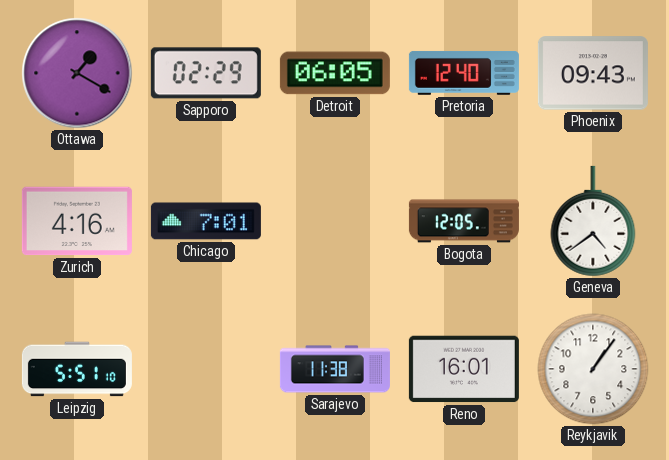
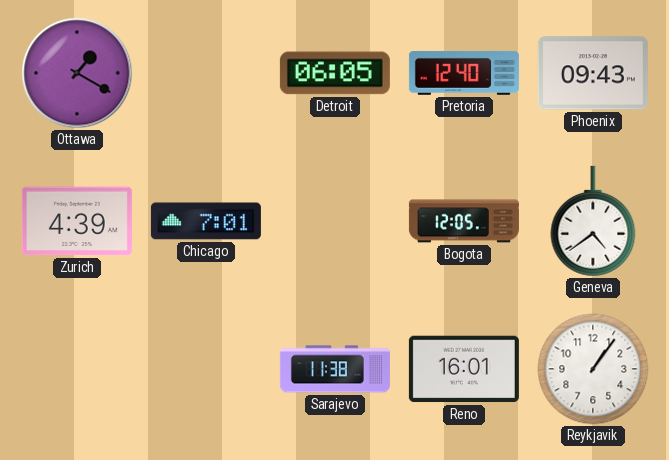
Sapporo: 02:29 -> none
Zurich: 4:16 -> 4:39
Leipzig: 5:51 -> none
